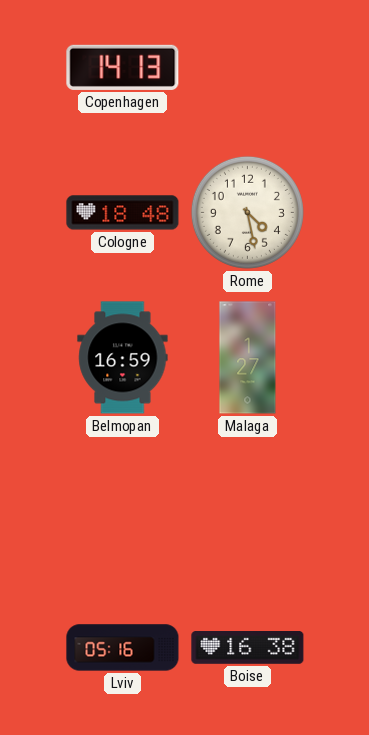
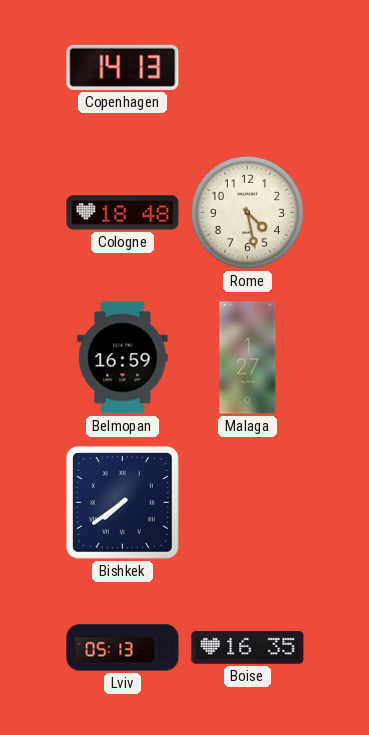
Bishkek: none -> 7:39
Lviv: 05:16 -> 05:13
Boise: 16:38 -> 16:35
